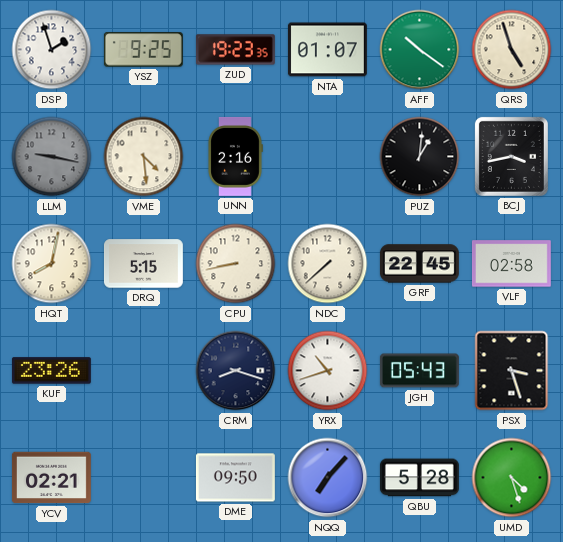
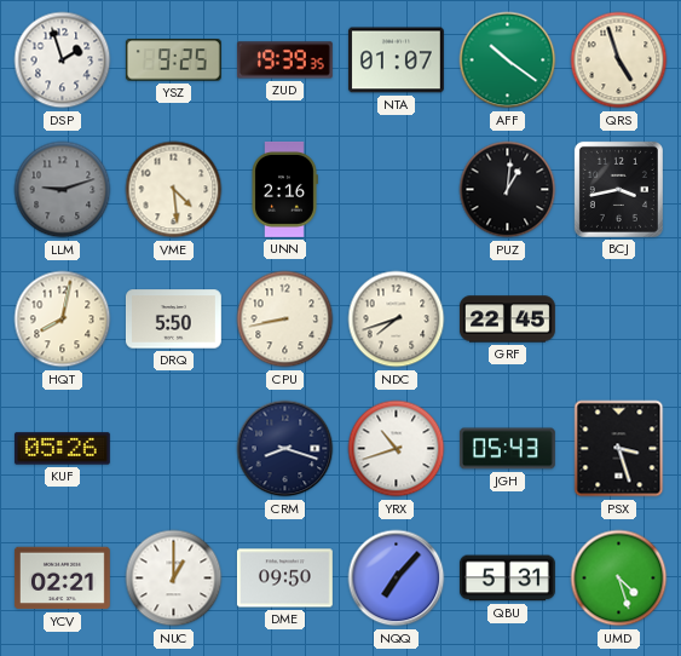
ZUD: 19:23 -> 19:39
LLM: 9:17 -> 9:12
DRQ: 5:15 -> 5:50
NDC: 7:38 -> 7:42
VLF: 02:58 -> none
KUF: 23:26 -> 05:26
NUC: none -> 1:00
QBU: 5:28 -> 5:31
